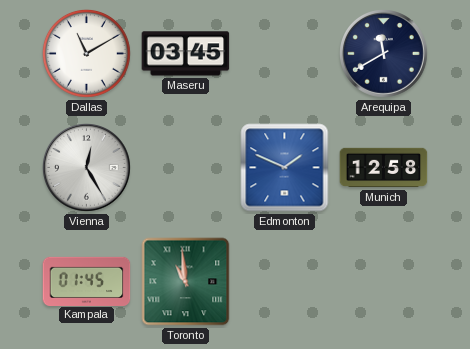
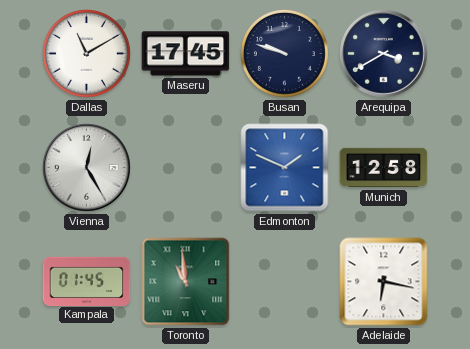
Maseru: 03:45 -> 17:45
Busan: none -> 9:48
Arequipa: 11:40 -> 3:40
Adelaide: none -> 6:17
